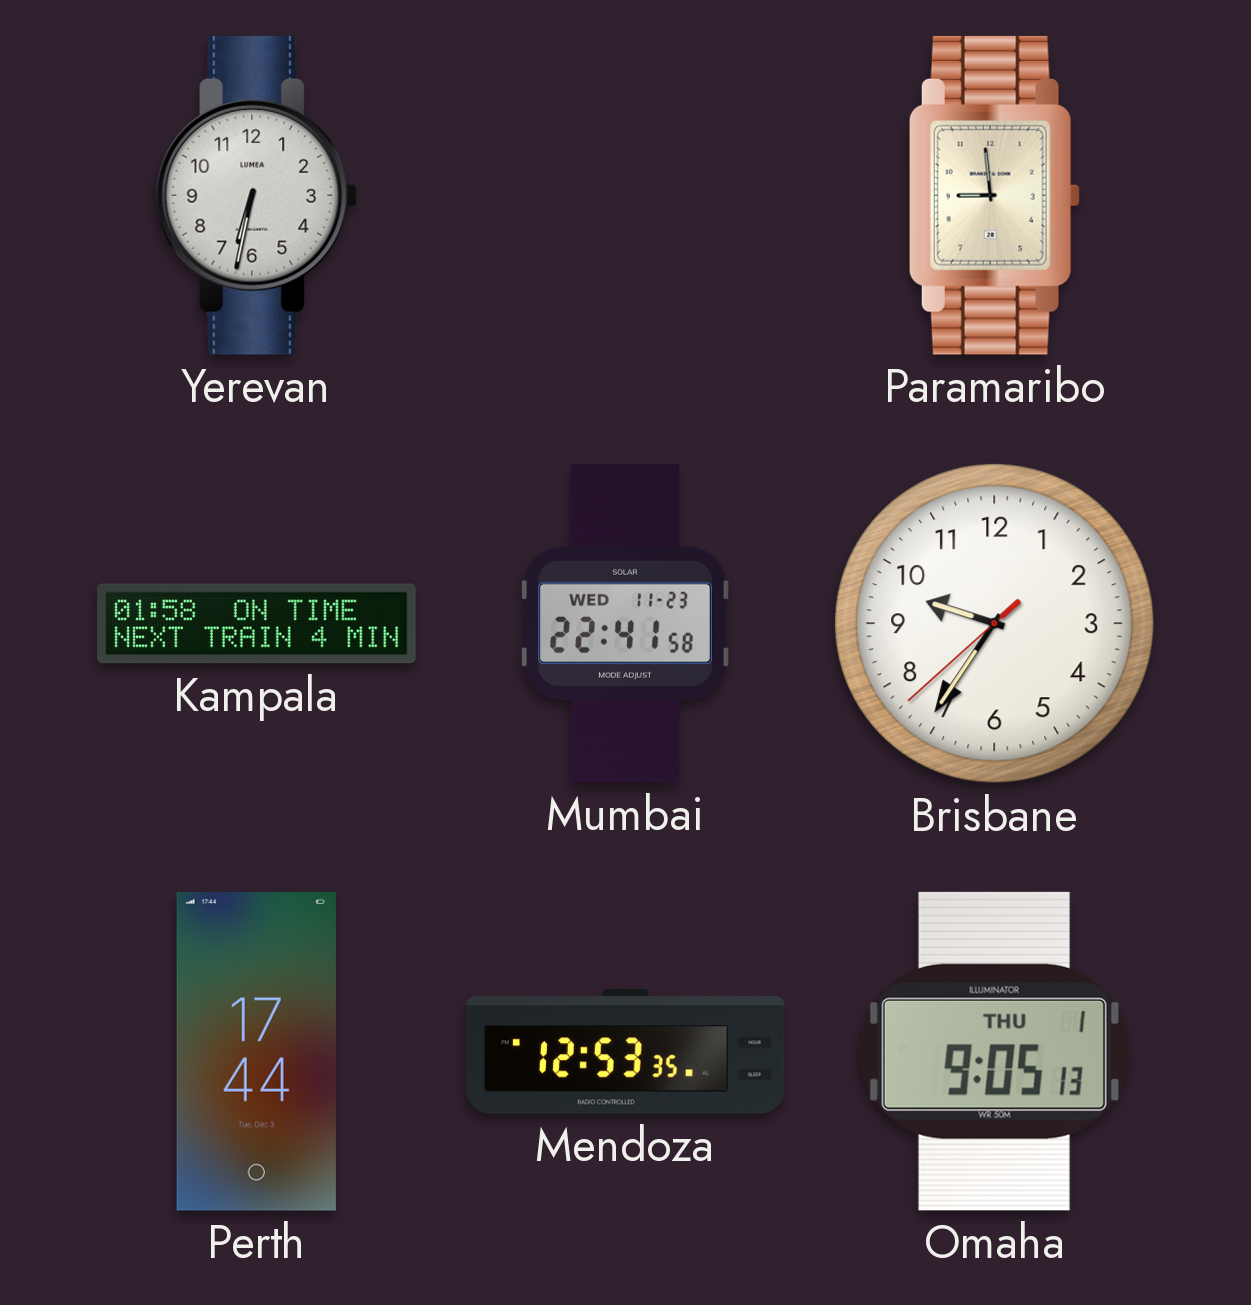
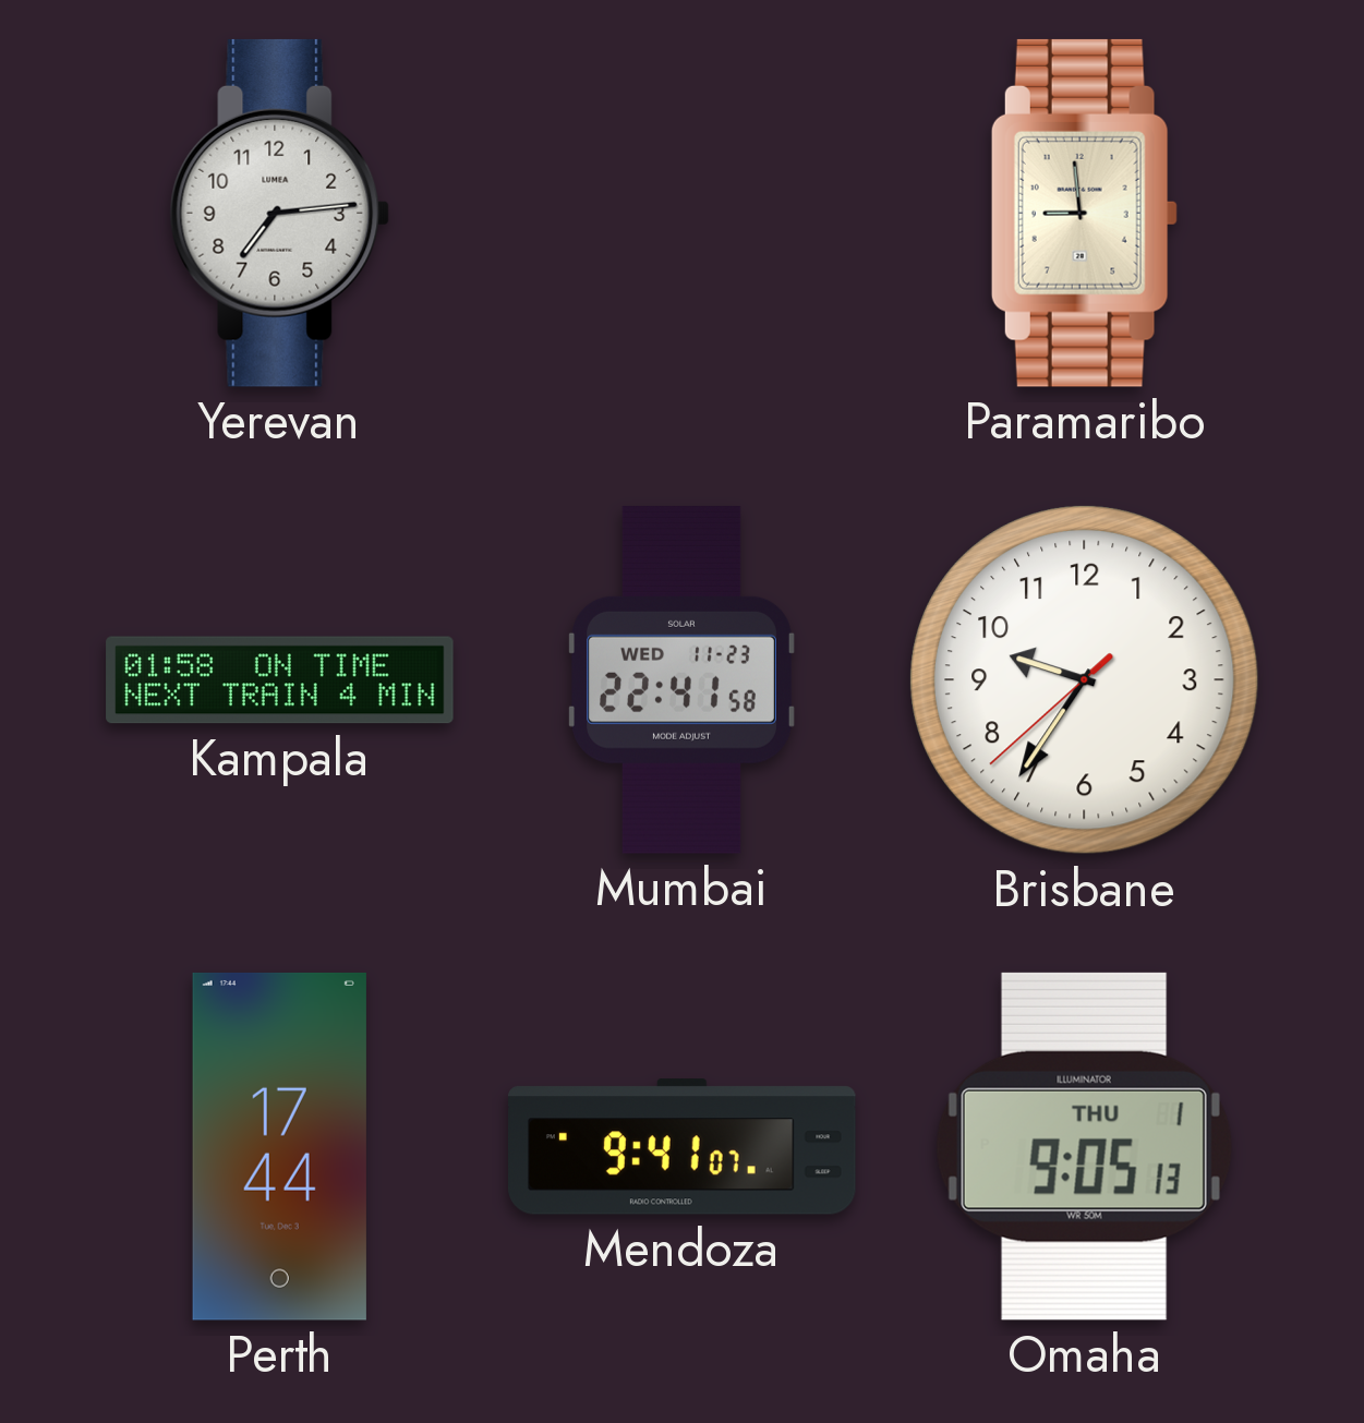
Yerevan: 6:32 -> 7:14
Mendoza: 12:53 -> 9:41
